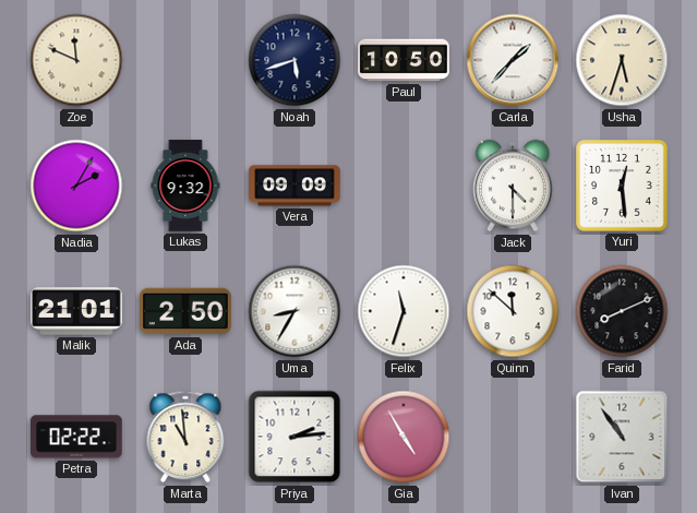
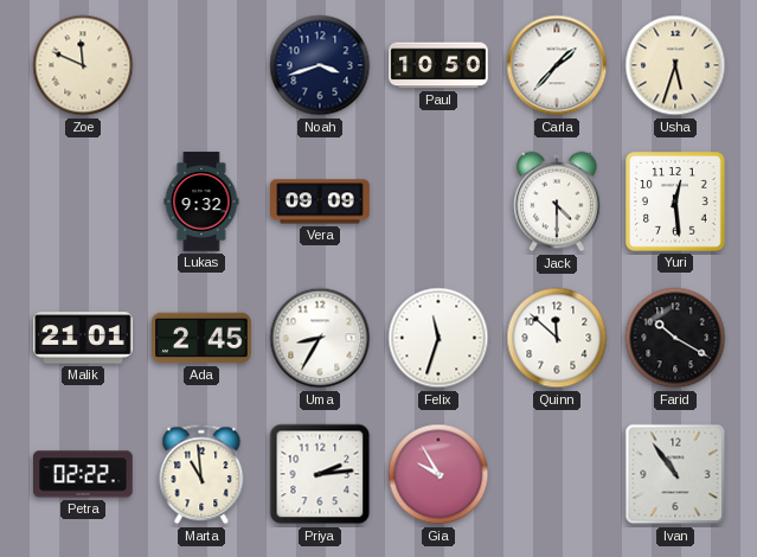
Noah: 5:42 -> 3:42
Nadia: 2:05 -> none
Ada: 2:50 -> 2:45
Farid: 8:11 -> 10:20
Gia: 4:55 -> 9:55
